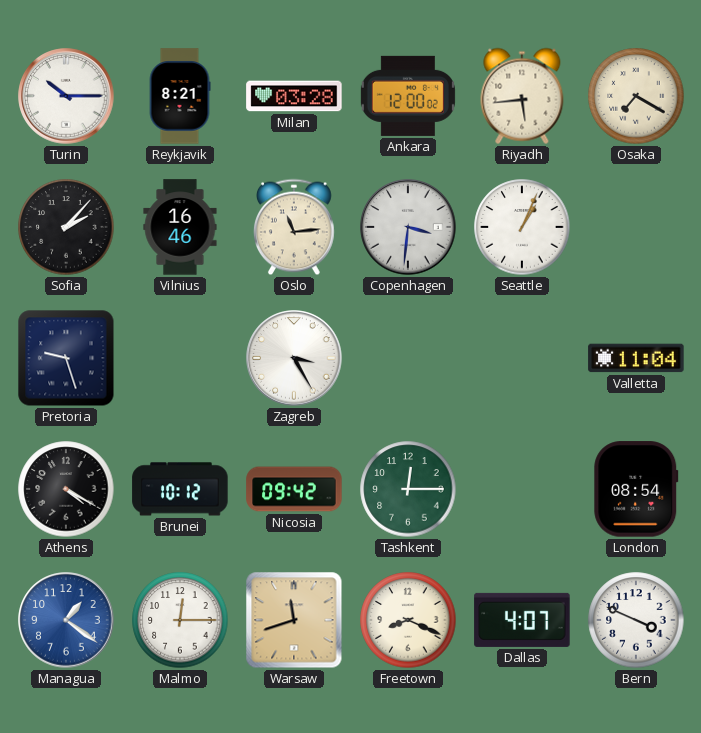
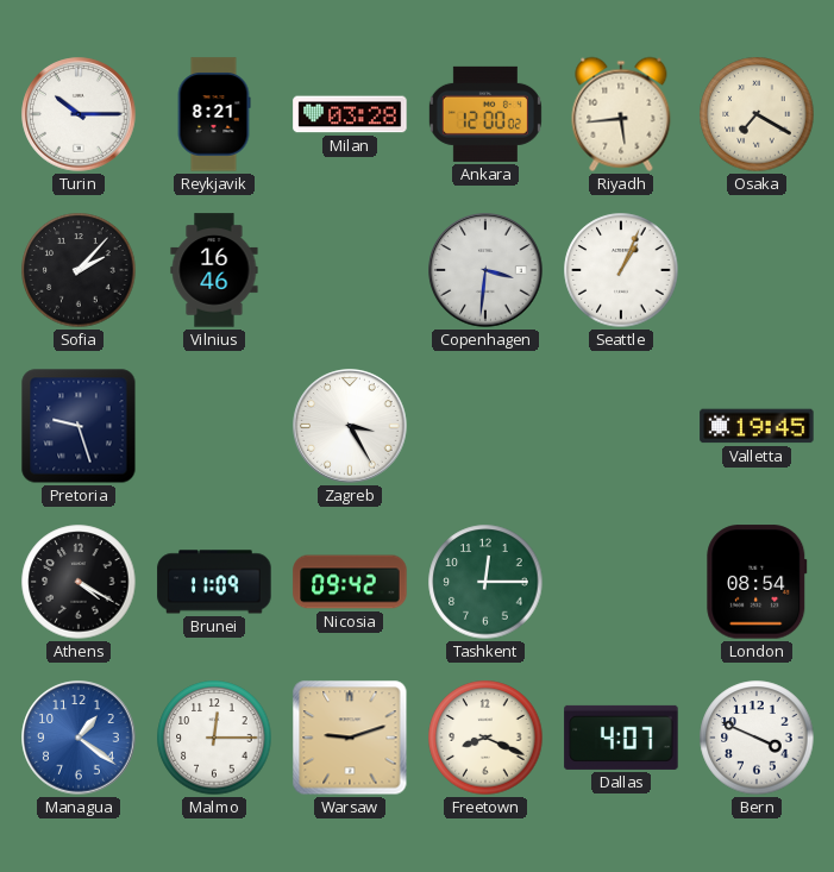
Oslo: 11:14 -> none
Valletta: 11:04 -> 19:45
Brunei: 10:12 -> 11:09
Warsaw: 11:42 -> 9:12
